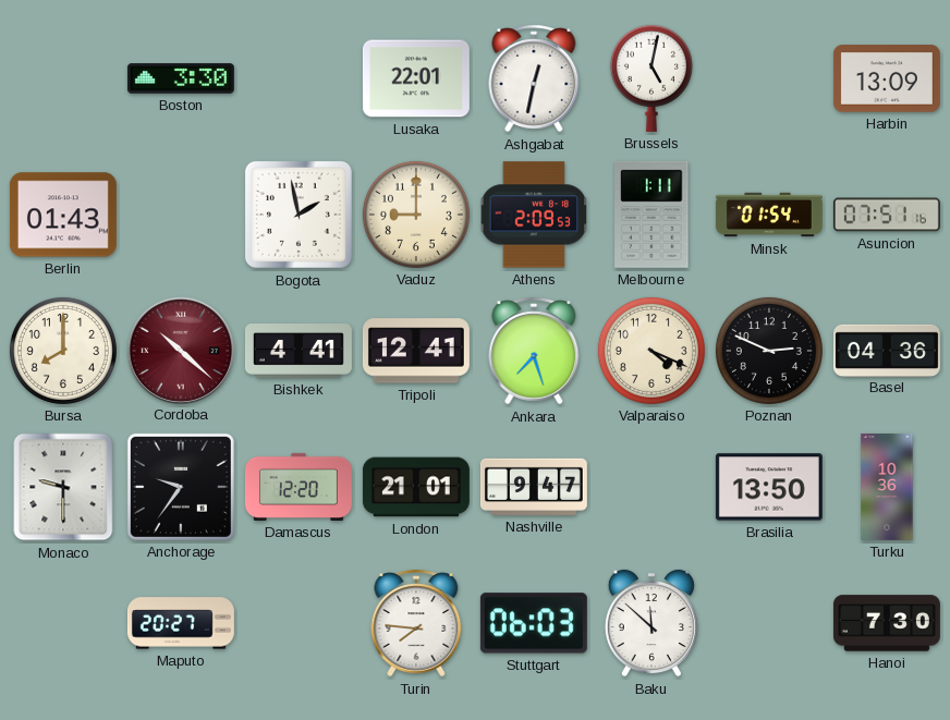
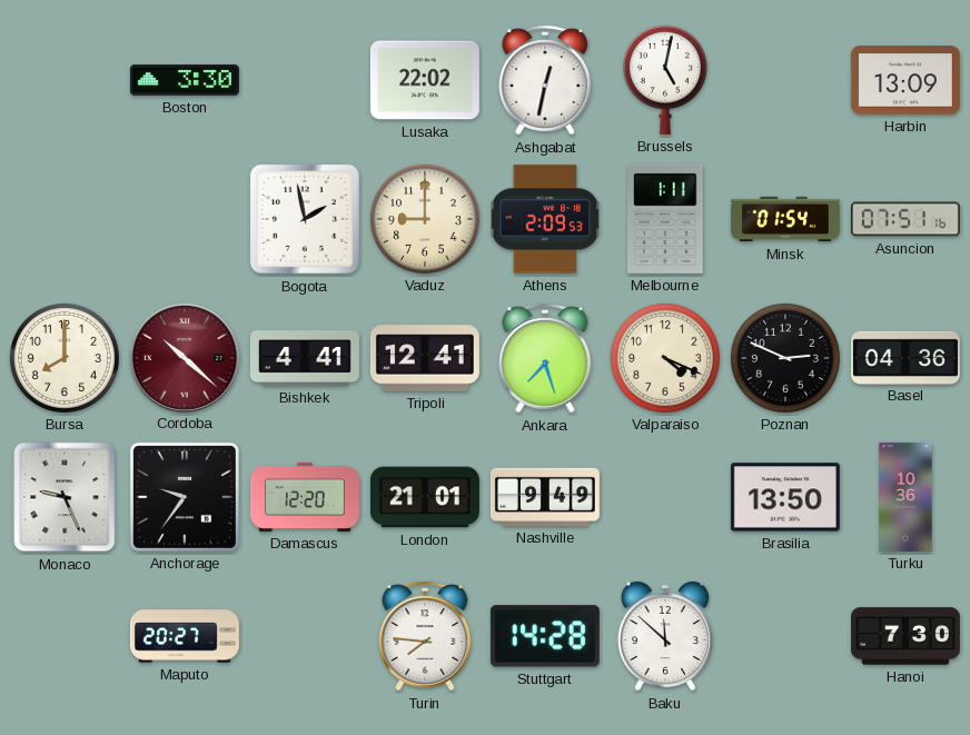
Lusaka: 22:01 -> 22:02
Berlin: 01:43 -> none
Monaco: 9:30 -> 9:26
Nashville: 9:47 -> 9:49
Stuttgart: 06:03 -> 14:28
